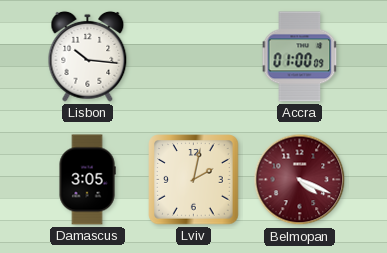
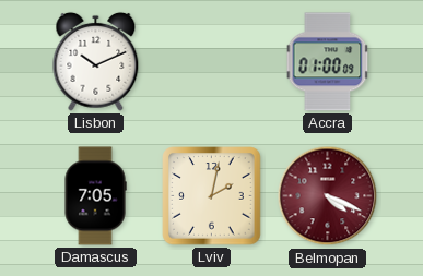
Lisbon: 10:16 -> 10:11
Damascus: 3:05 -> 7:05
